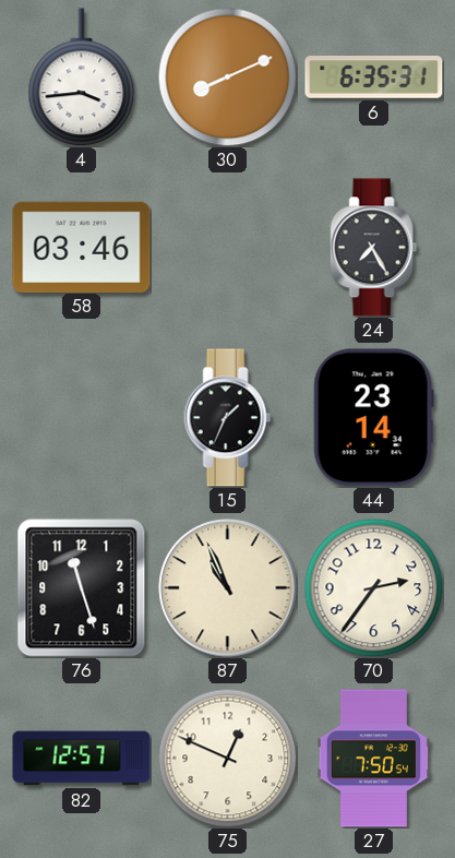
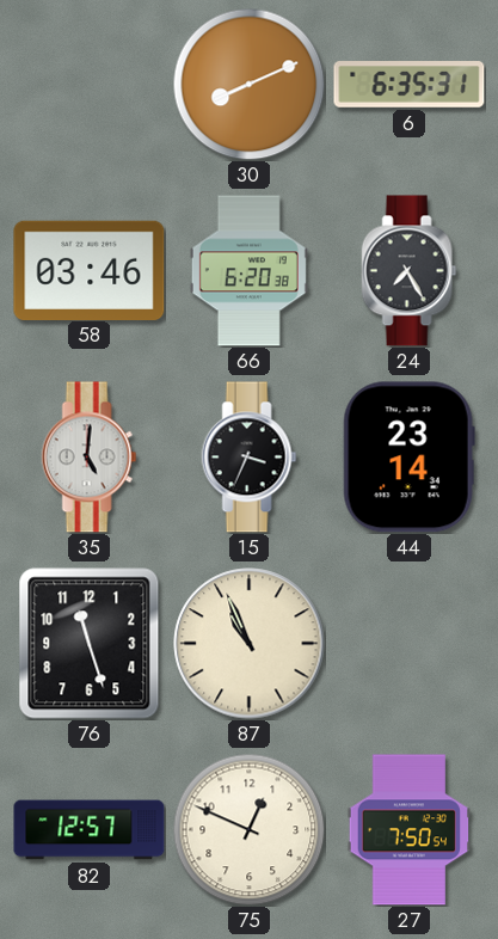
4: 3:44 -> none
66: none -> 6:20
35: none -> 5:01
15: 1:34 -> 3:34
70: 2:36 -> none
